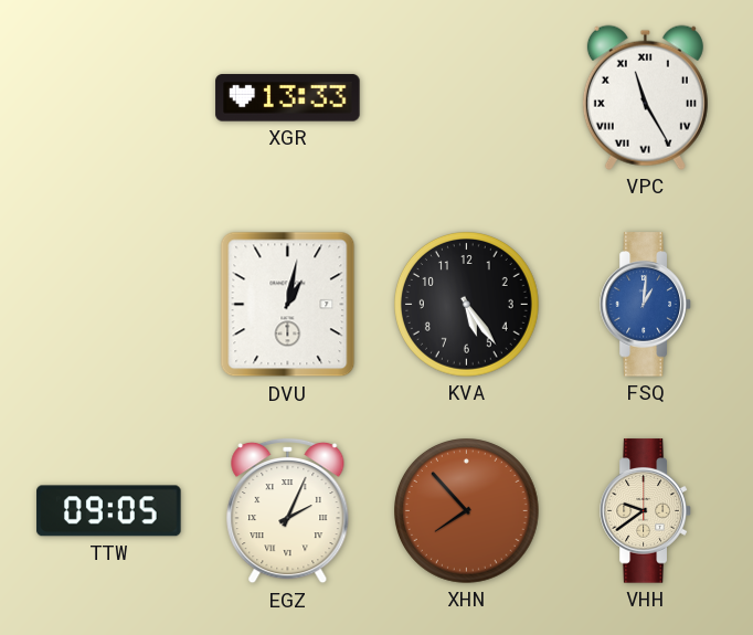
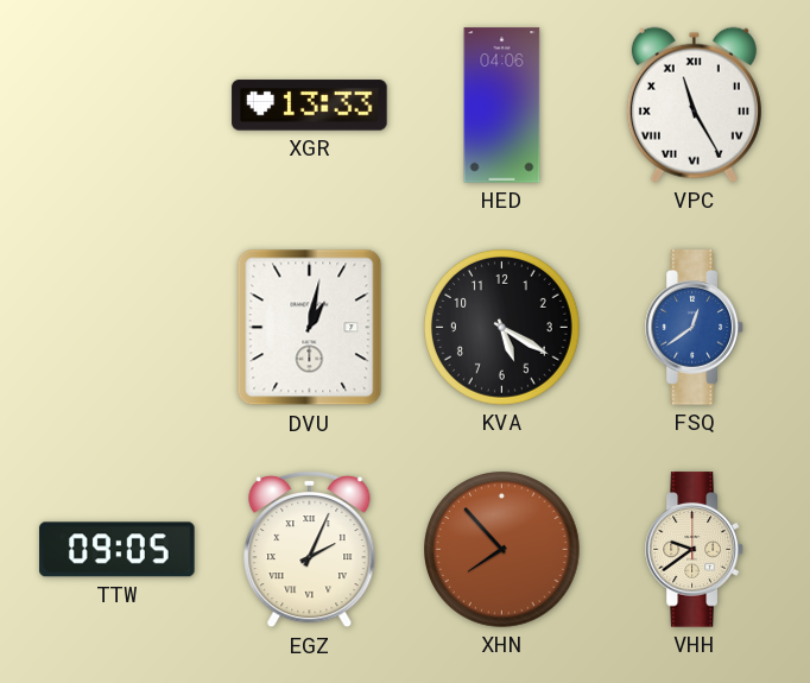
HED: none -> 04:06
KVA: 5:24 -> 5:20
FSQ: 1:01 -> 12:39
